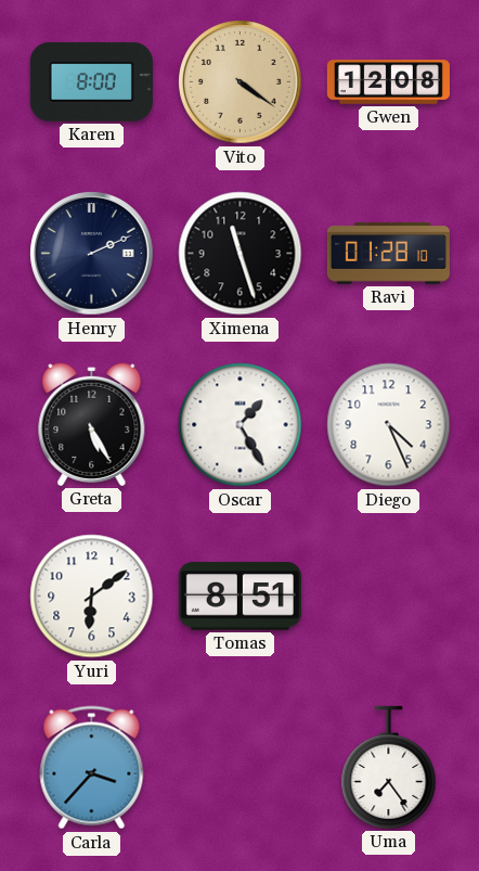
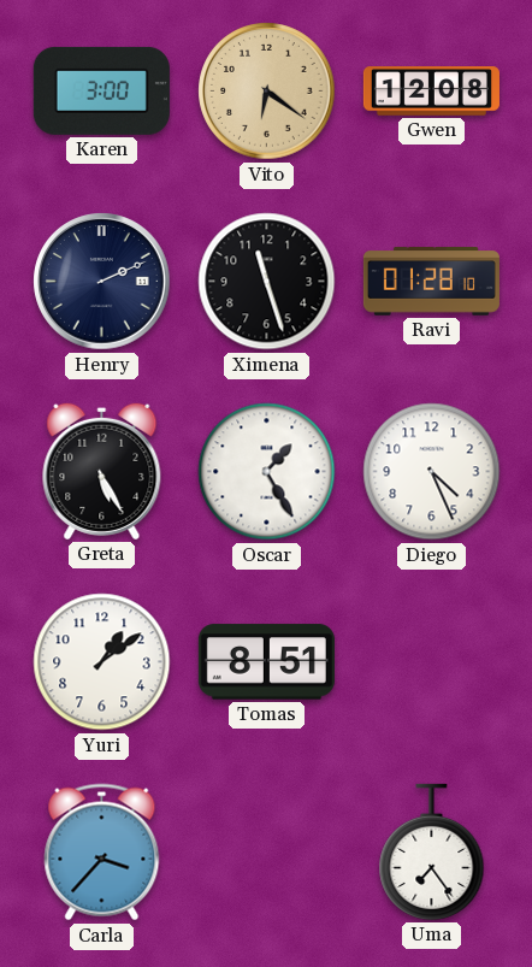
Karen: 8:00 -> 3:00
Vito: 4:21 -> 6:21
Yuri: 6:09 -> 1:09
